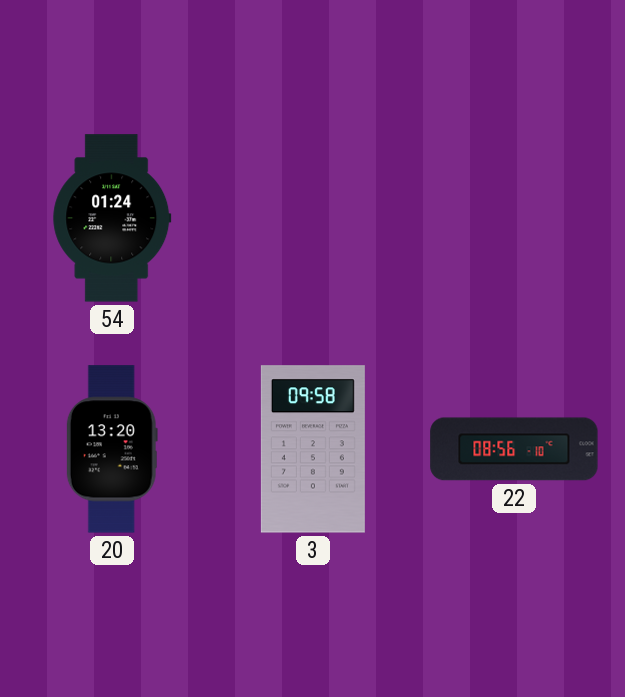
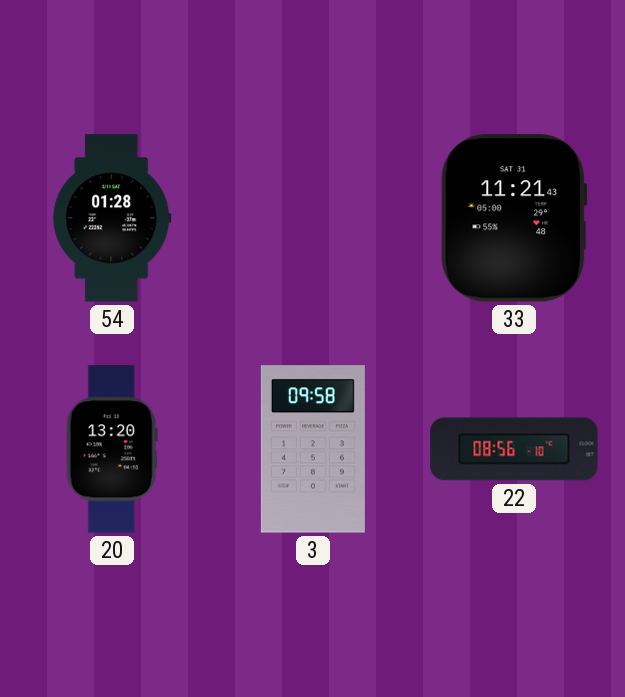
54: 01:24 -> 01:28
33: none -> 11:21
